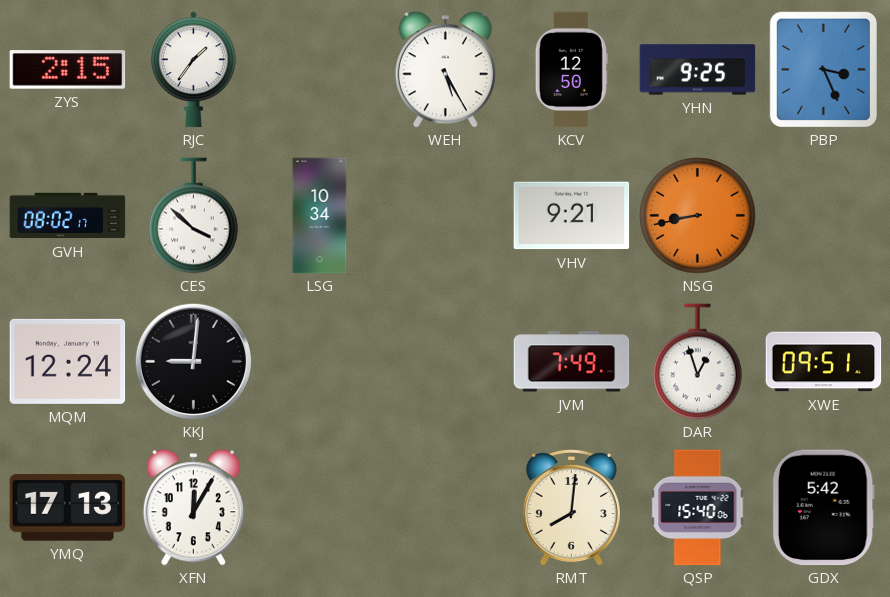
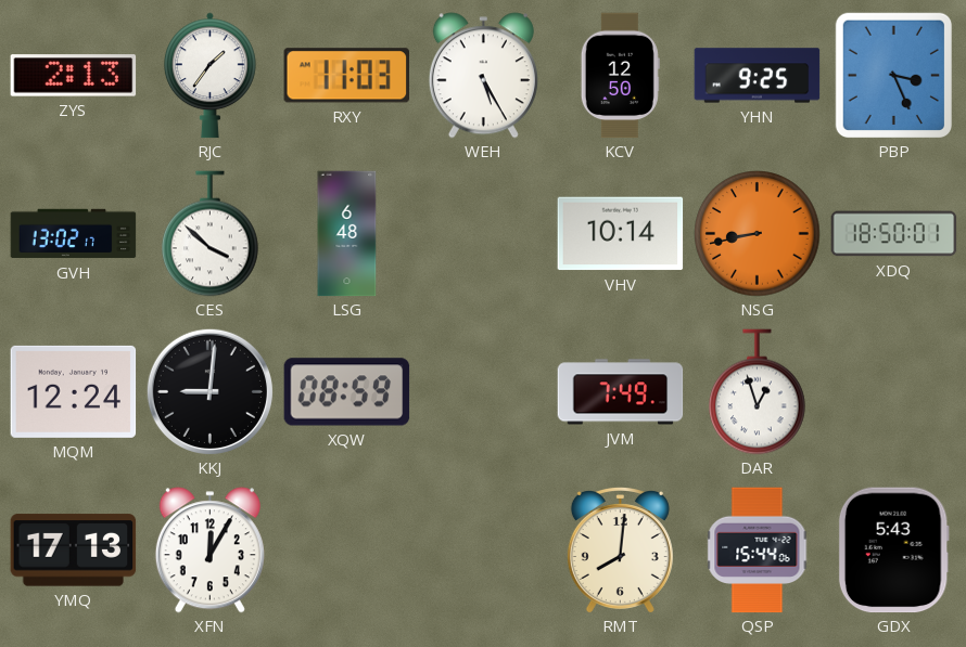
ZYS: 2:15 -> 2:13
RXY: none -> 11:03
GVH: 08:02 -> 13:02
LSG: 10:34 -> 6:48
VHV: 9:21 -> 10:14
XDQ: none -> 18:50
XQW: none -> 08:59
XWE: 09:51 -> none
QSP: 15:40 -> 15:44
GDX: 5:42 -> 5:43
